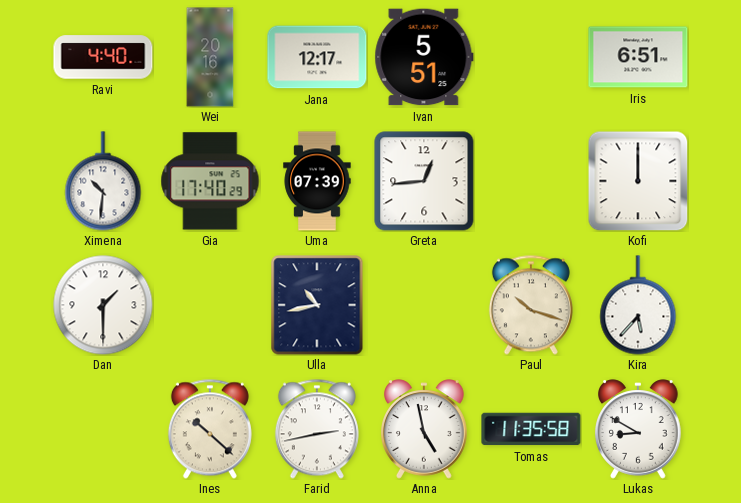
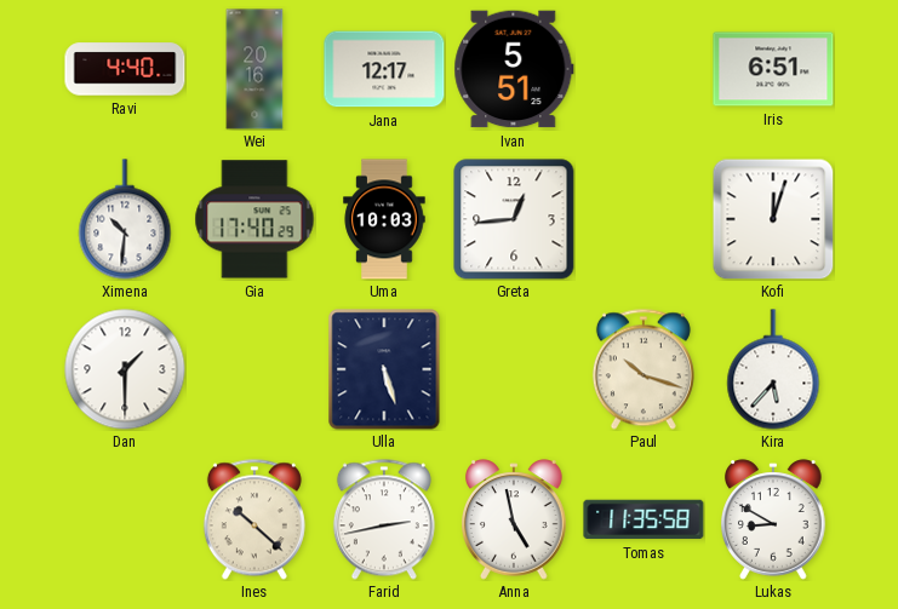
Uma: 07:39 -> 10:03
Kofi: 12:00 -> 12:03
Ulla: 10:43 -> 5:27
